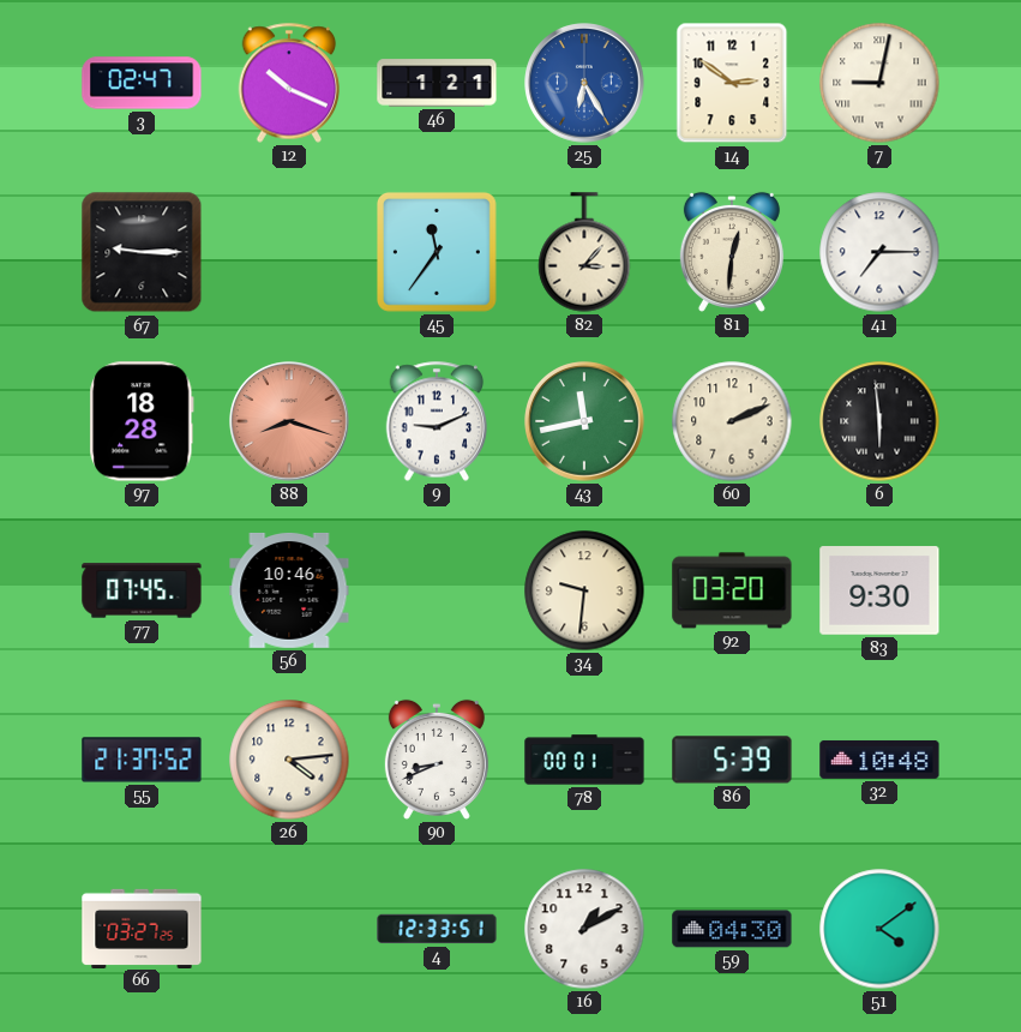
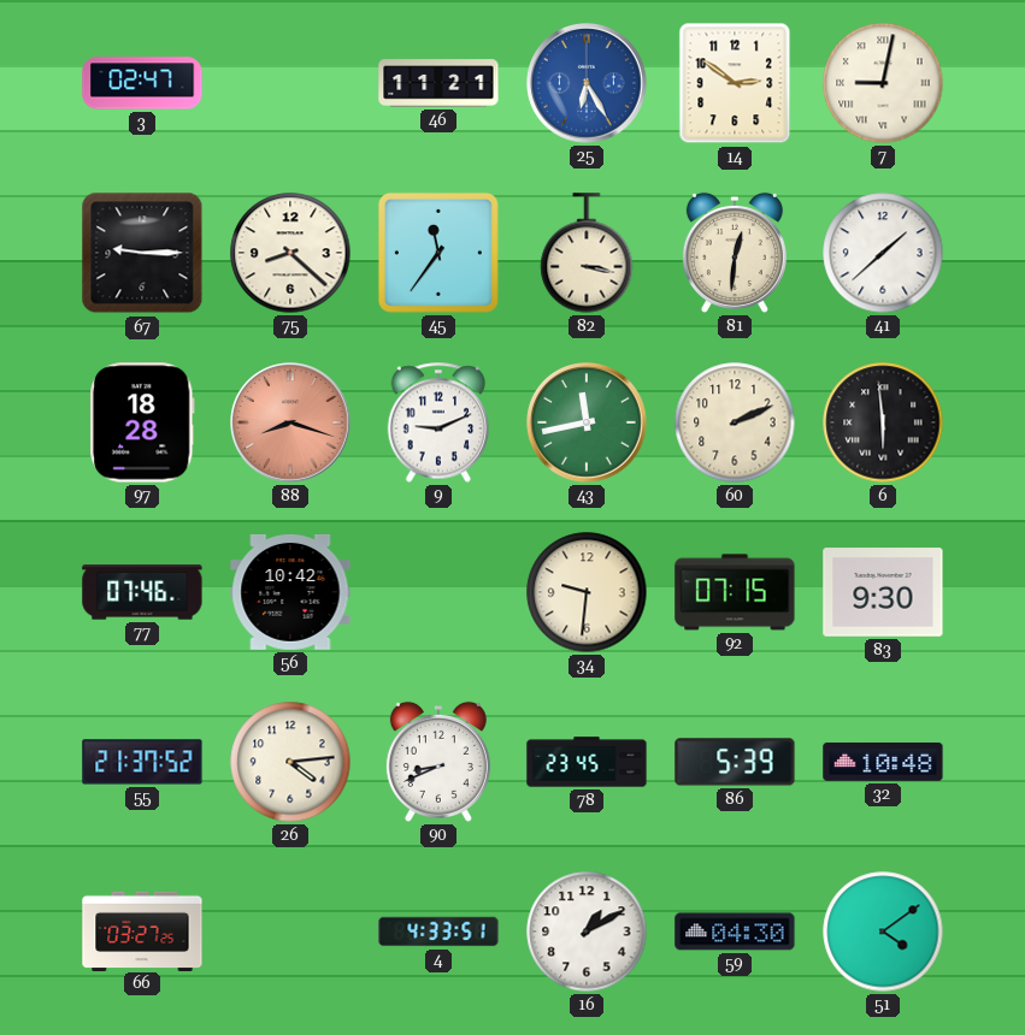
12: 10:19 -> none
46: 1:21 -> 11:21
75: none -> 8:22
82: 3:07 -> 3:17
41: 7:15 -> 1:38
77: 07:45 -> 07:46
56: 10:46 -> 10:42
92: 03:20 -> 07:15
78: 00:01 -> 23:45
4: 12:33 -> 4:33
